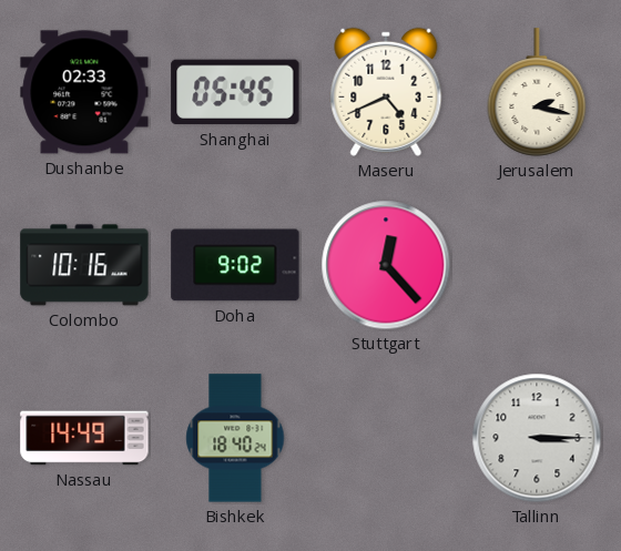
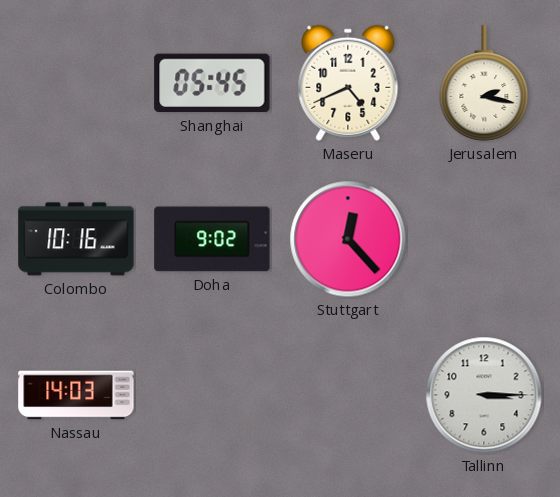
Dushanbe: 02:33 -> none
Nassau: 14:49 -> 14:03
Bishkek: 18:40 -> none
